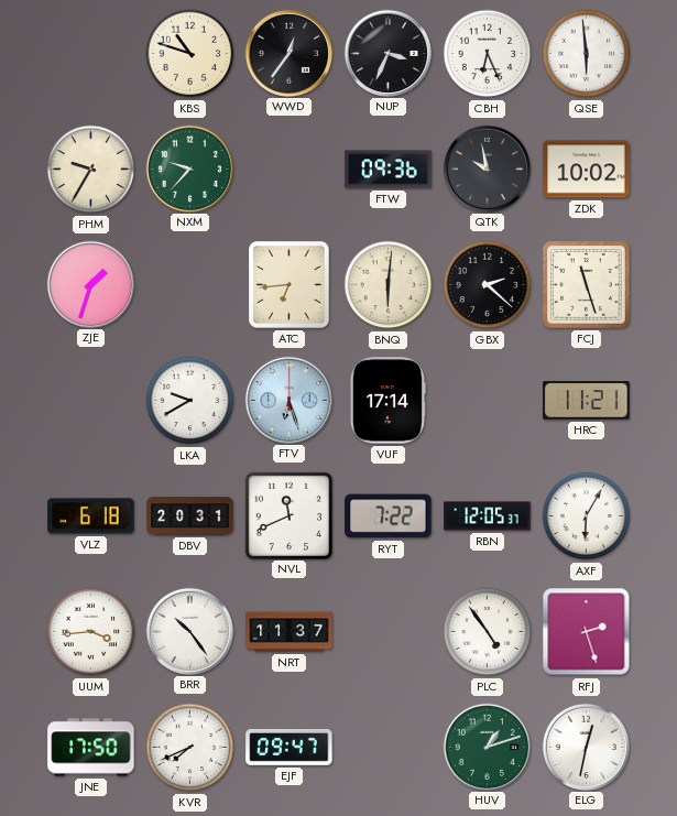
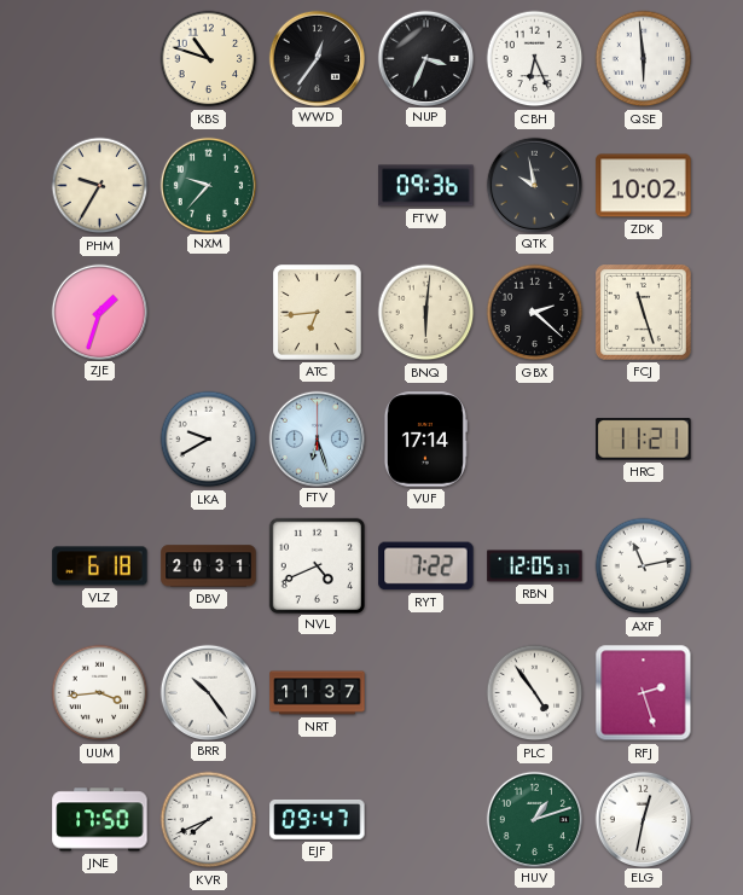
NVL: 11:41 -> 4:41
AXF: 6:05 -> 11:13
